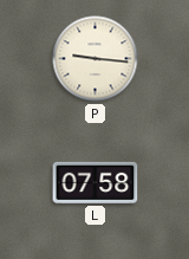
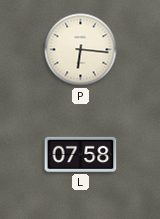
P: 9:16 -> 6:16
